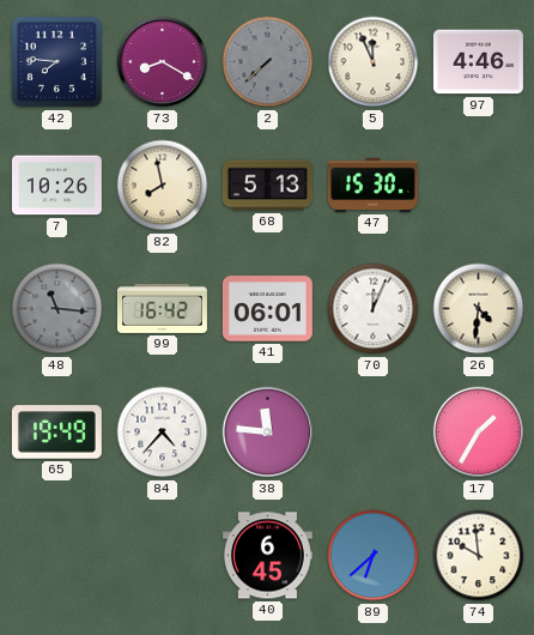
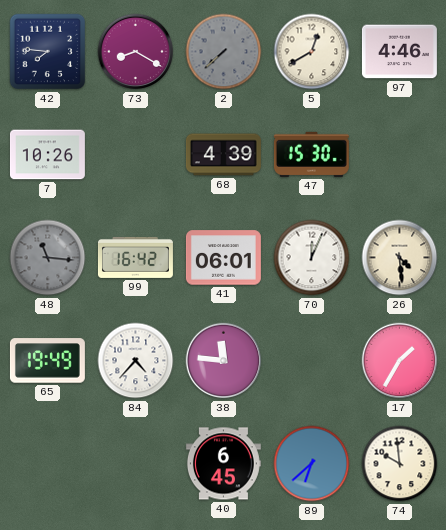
5: 11:56 -> 12:40
82: 7:58 -> none
68: 5:13 -> 4:39
26: 4:31 -> 4:29
